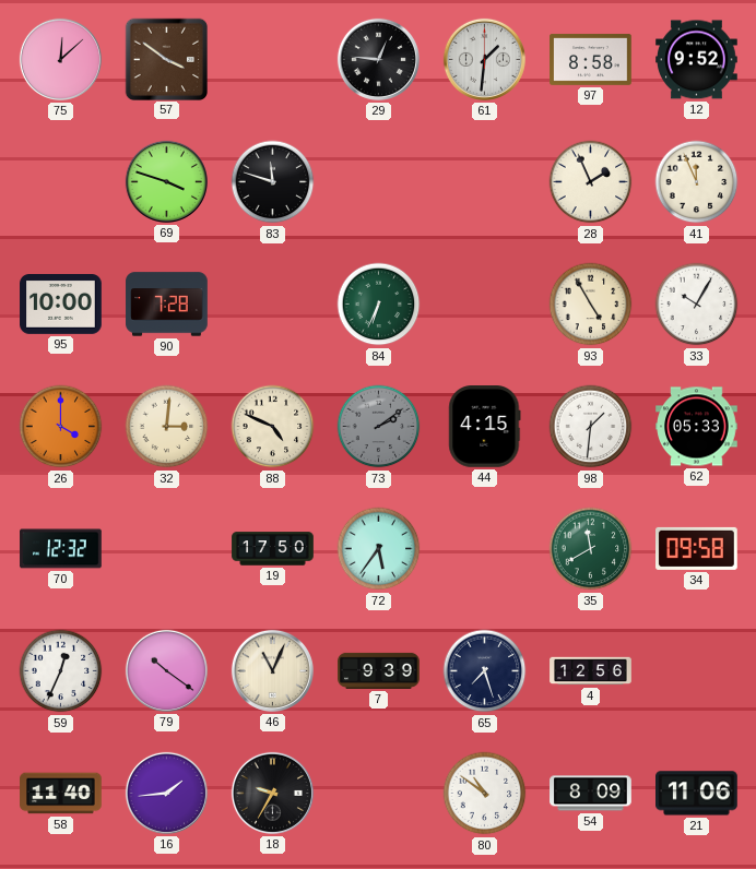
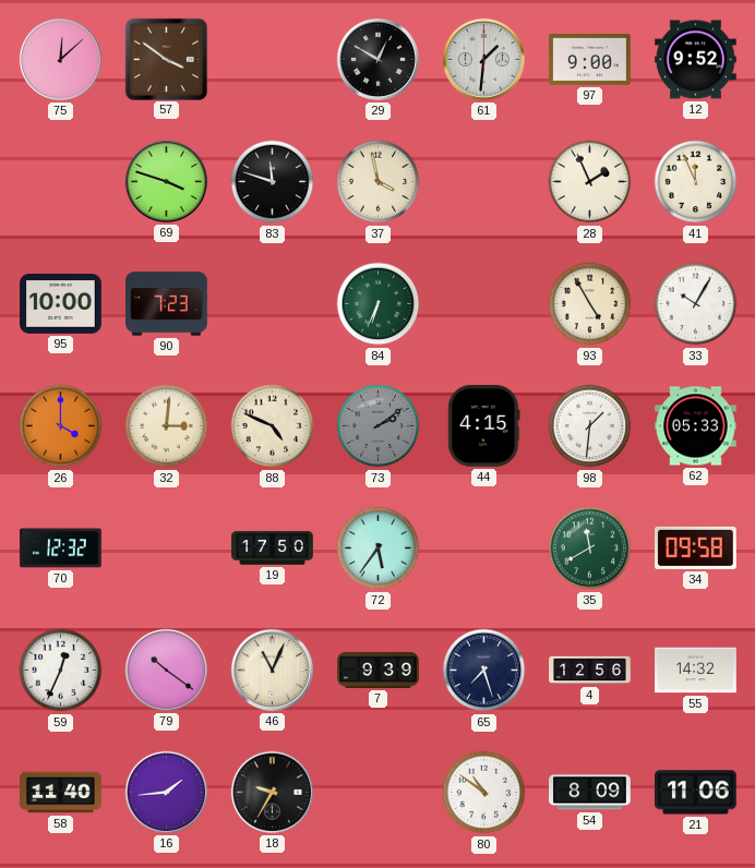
29: 12:46 -> 12:50
97: 8:58 -> 9:00
37: none -> 3:58
90: 7:28 -> 7:23
55: none -> 14:32
